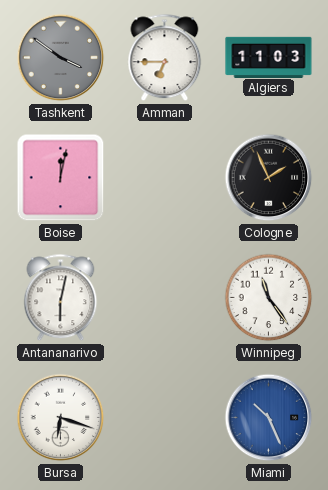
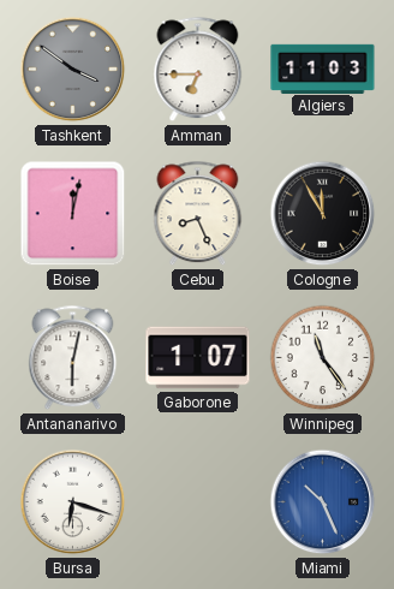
Cebu: none -> 8:26
Cologne: 1:56 -> 11:55
Gaborone: none -> 1:07
